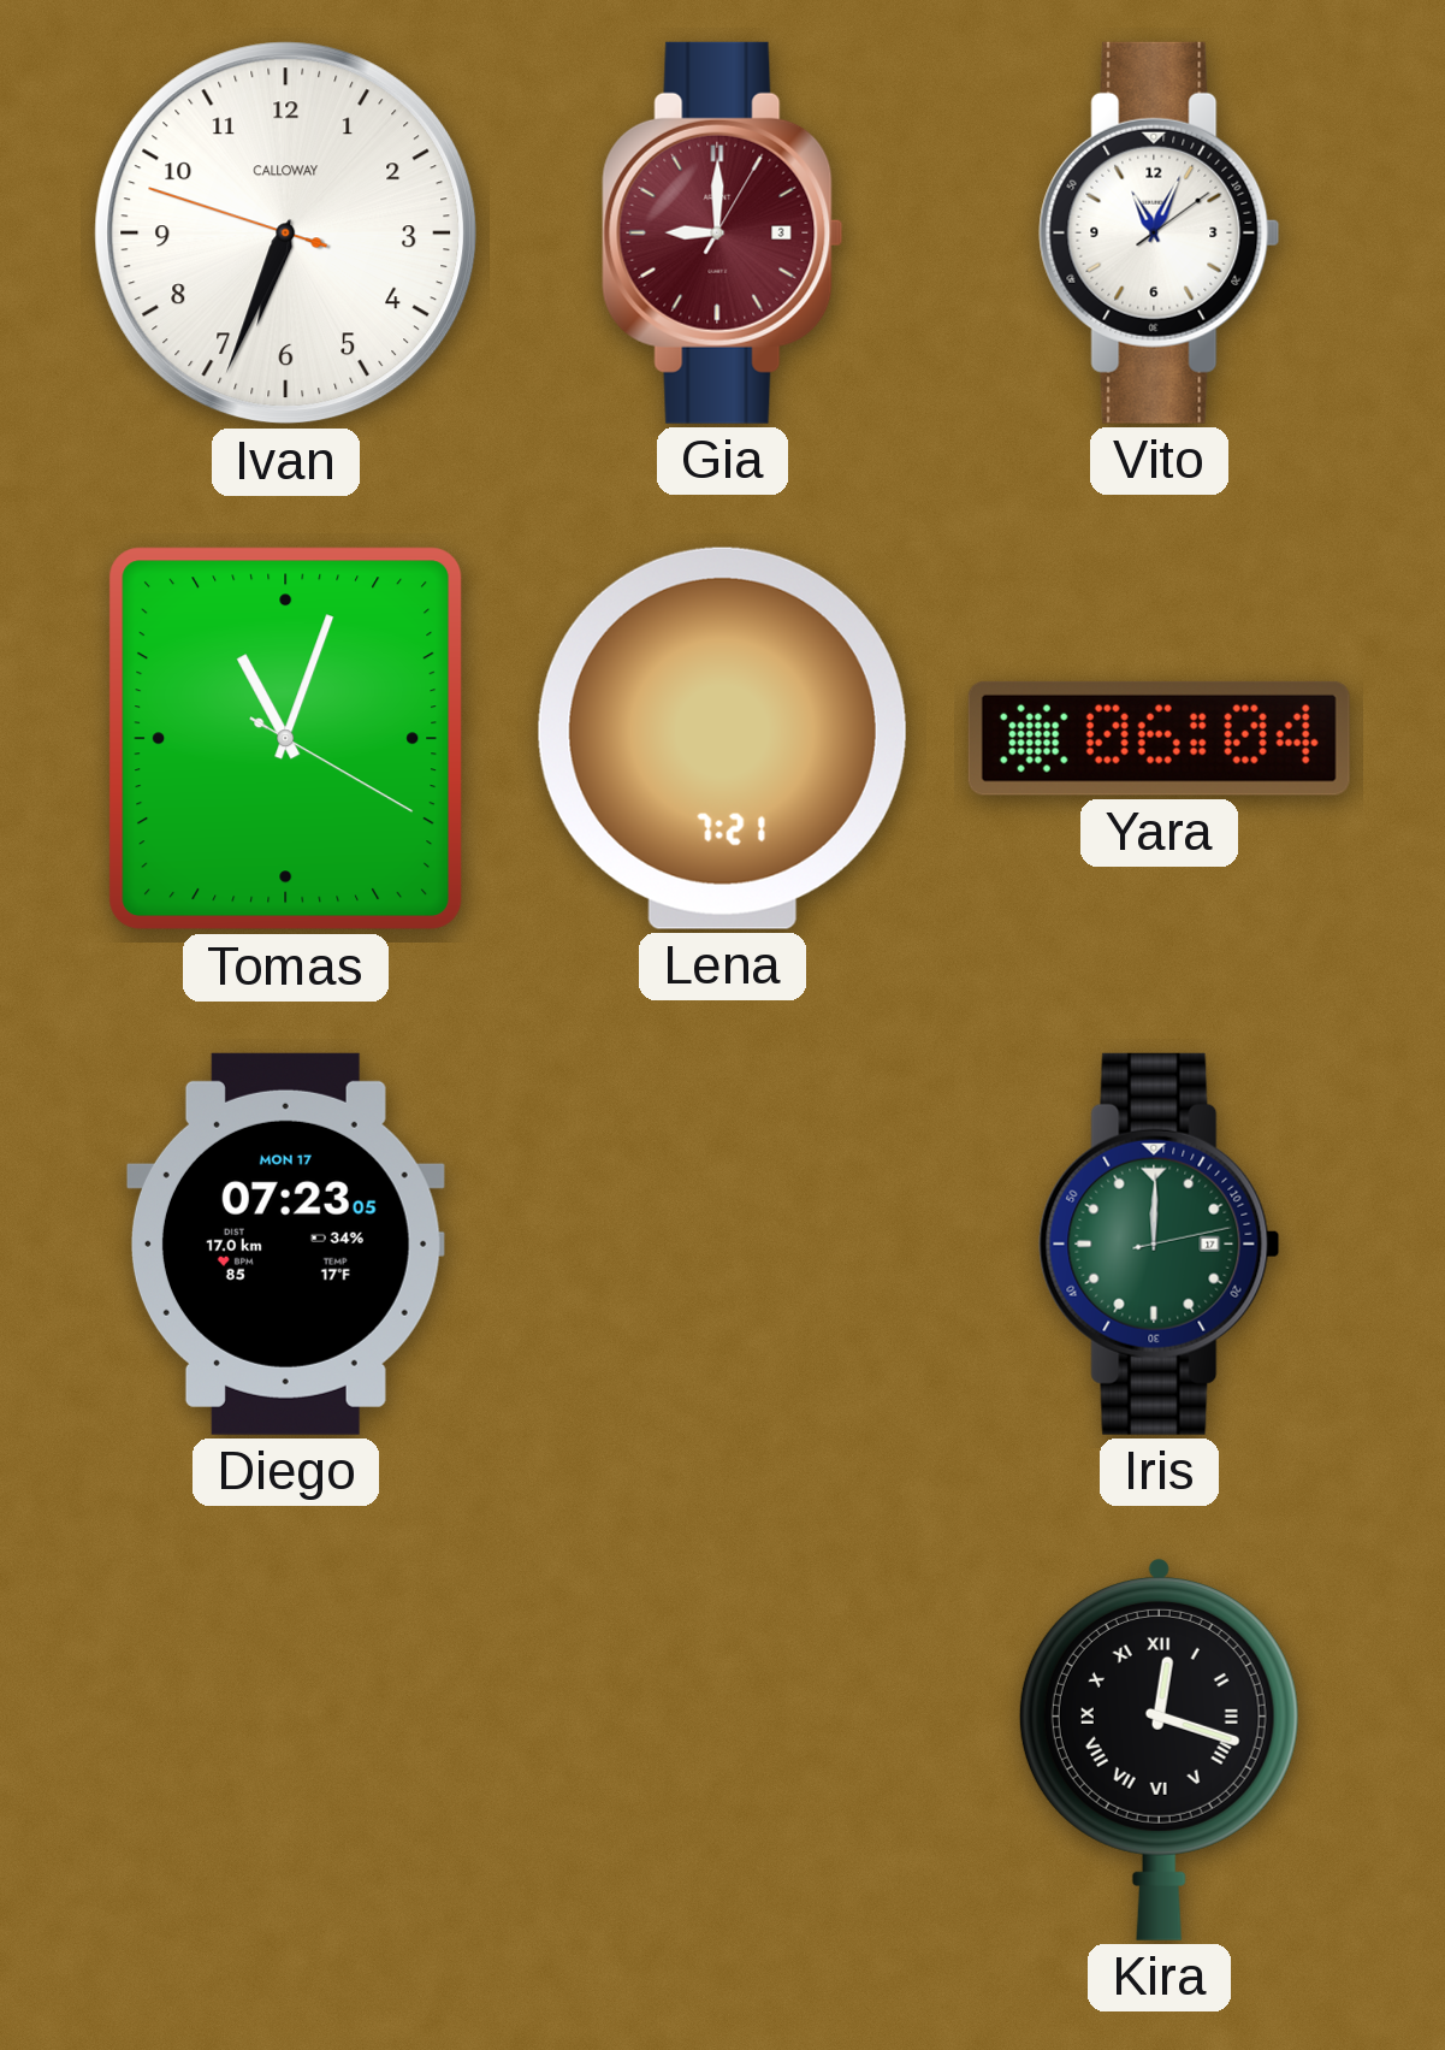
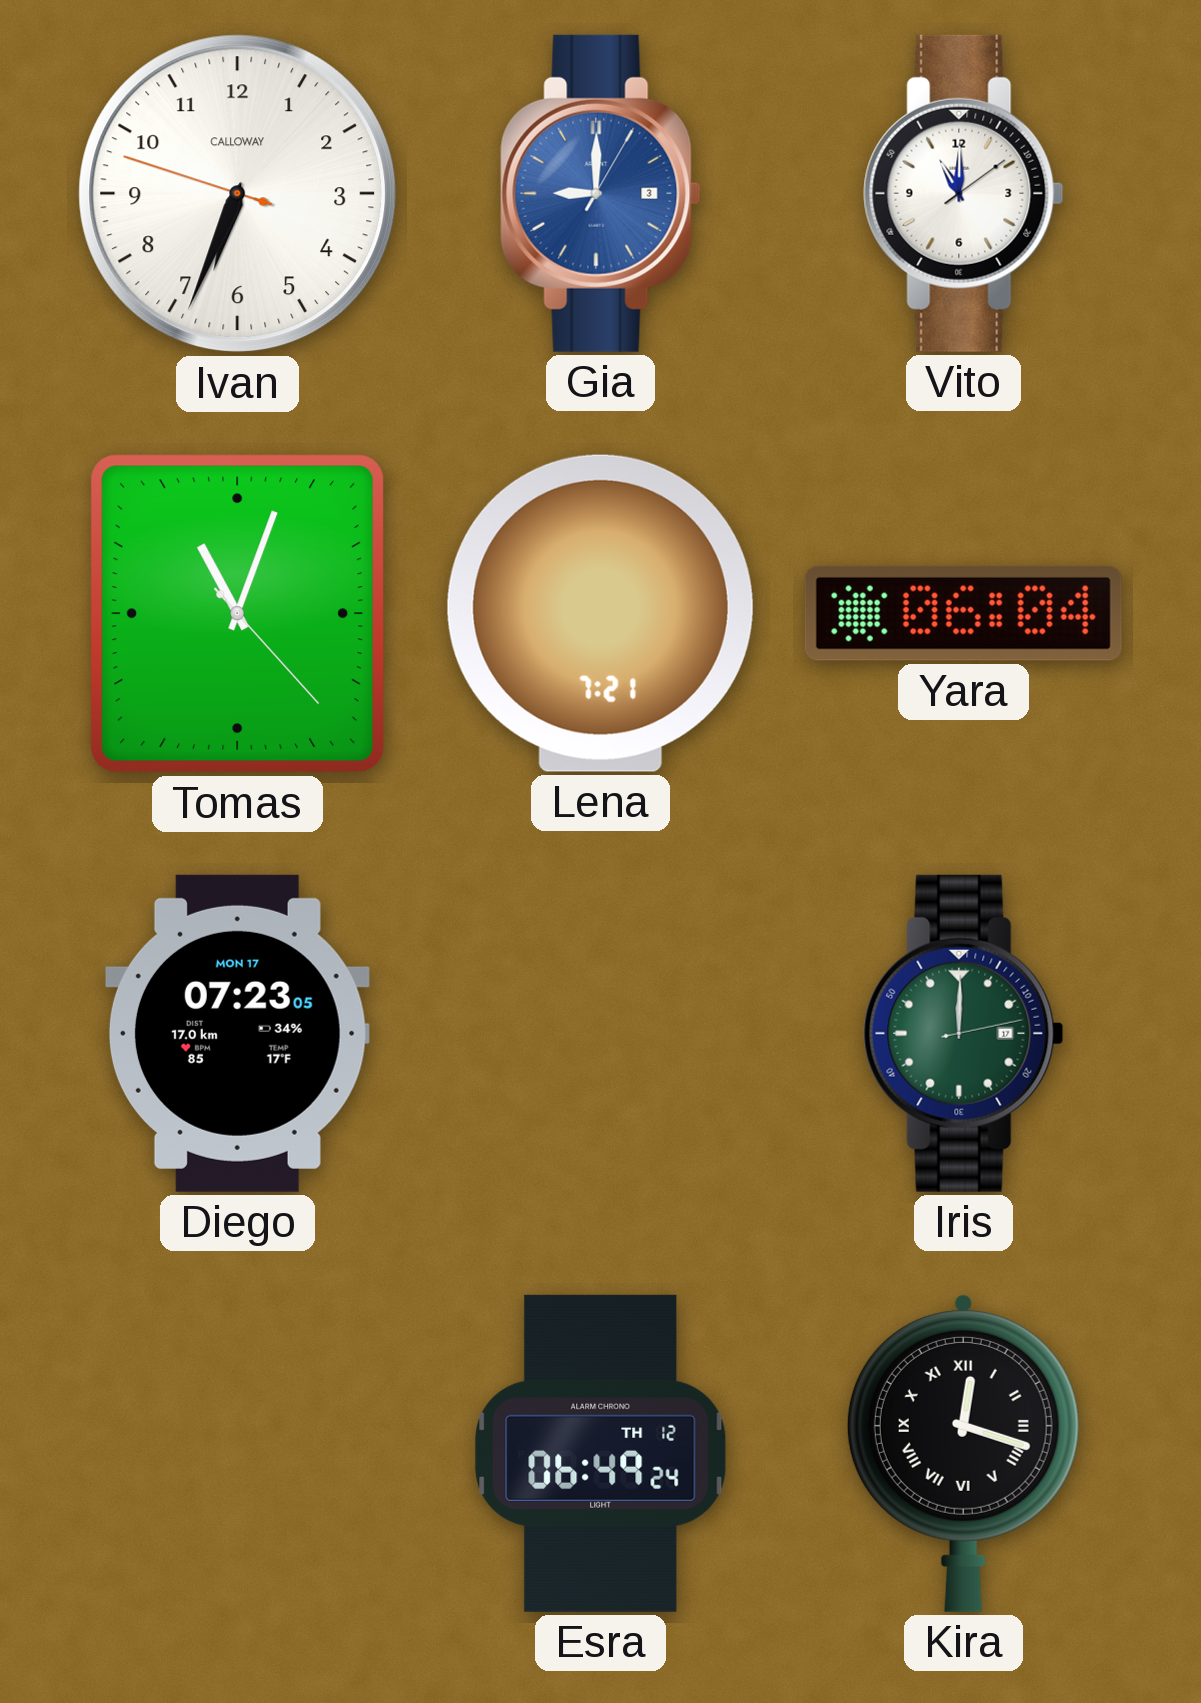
Gia dial: burgundy -> blue
Vito: 11:04 -> 11:00
Tomas: 11:03:20 -> 11:03:23
Esra: none -> 06:49
